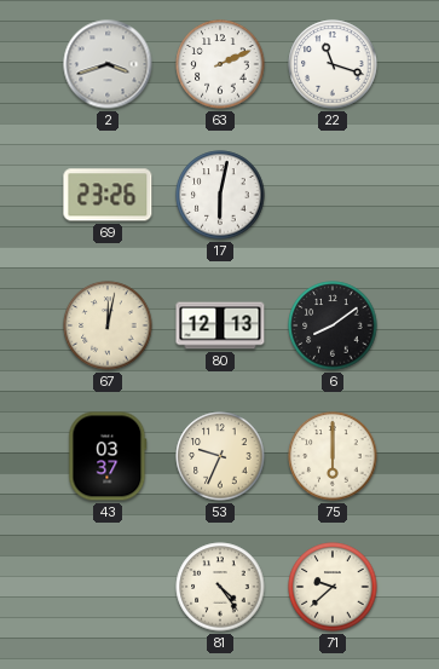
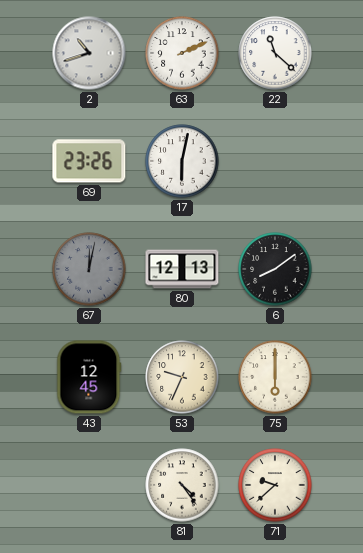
2: 3:42 -> 10:42
22: 11:18 -> 11:22
67 dial: cream -> grey
43: 03:37 -> 12:45
